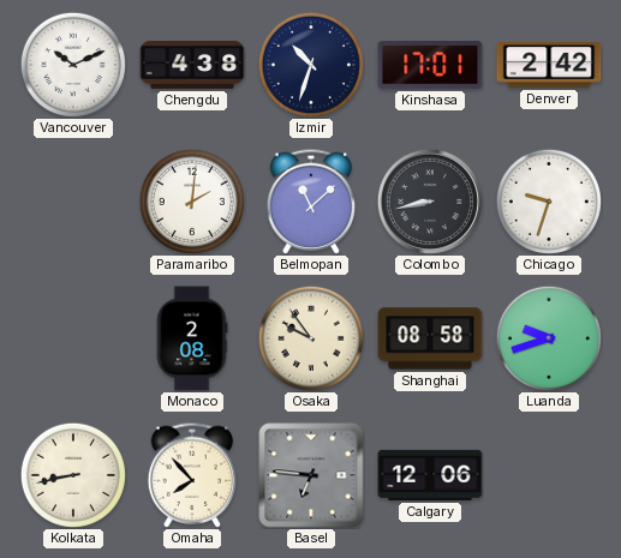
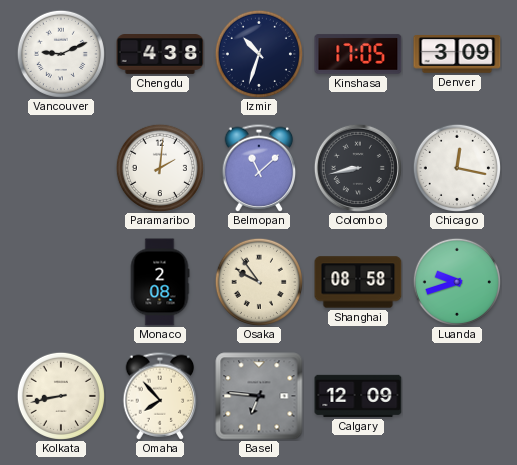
Vancouver: 10:11 -> 9:11
Kinshasa: 17:01 -> 17:05
Denver: 2:42 -> 3:09
Chicago: 9:33 -> 12:17
Calgary: 12:06 -> 12:09
